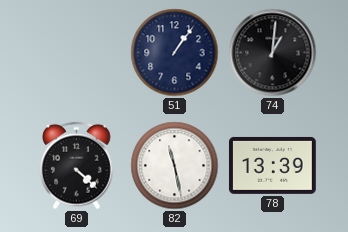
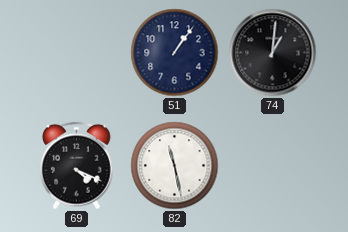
69: 4:22 -> 4:19
78: 13:39 -> none
